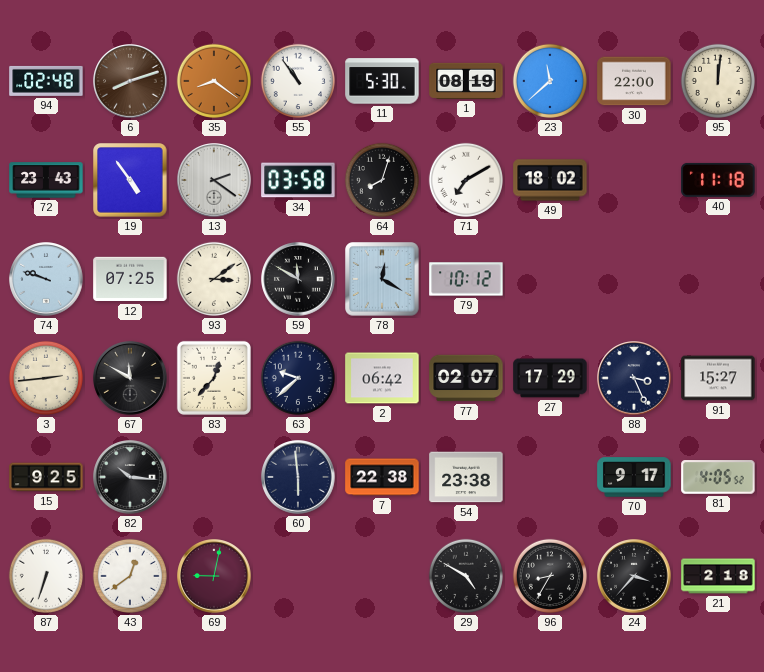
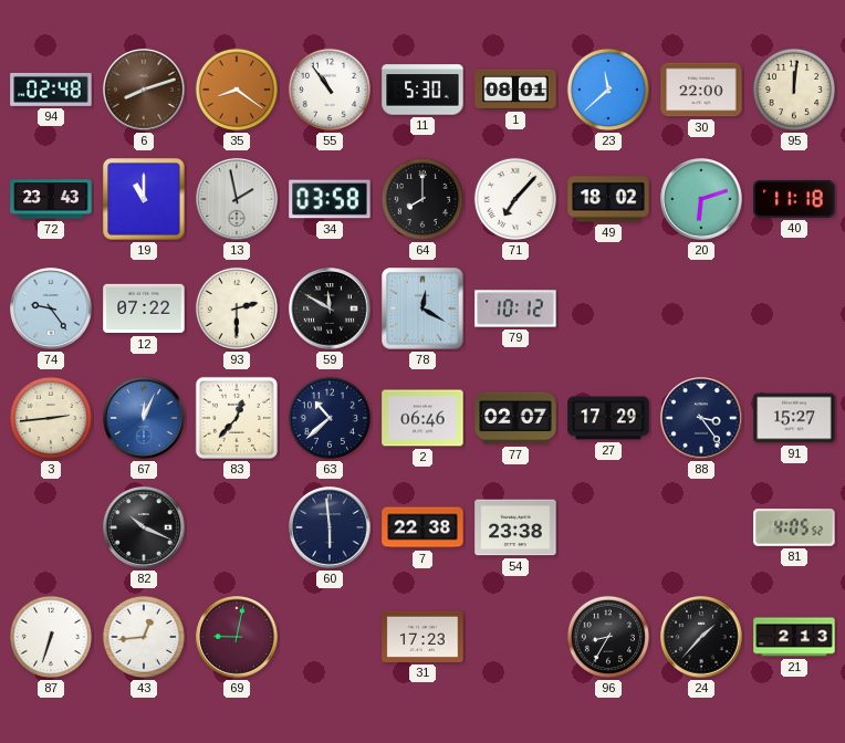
1: 08:19 -> 08:01
19: 4:54 -> 11:00
13: 2:21 -> 1:58
64: 8:03 -> 8:00
71: 7:10 -> 7:07
20: none -> 6:12
74: 9:48 -> 9:24
12: 07:25 -> 07:22
93: 3:09 -> 2:30
67: 11:50 -> 12:04
67 dial: black -> blue
63: 9:38 -> 10:38
2: 06:42 -> 06:46
88: 3:26 -> 3:24
15: 9:25 -> none
82: 10:16 -> 10:19
70: 9:17 -> none
43: 12:39 -> 12:44
31: none -> 17:23
29: 4:50 -> none
24: 3:37 -> 1:37
21: 2:18 -> 2:13
